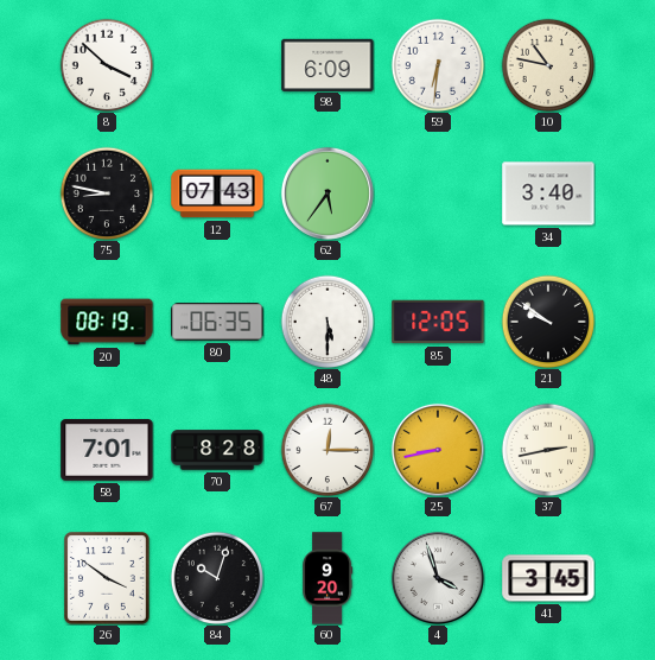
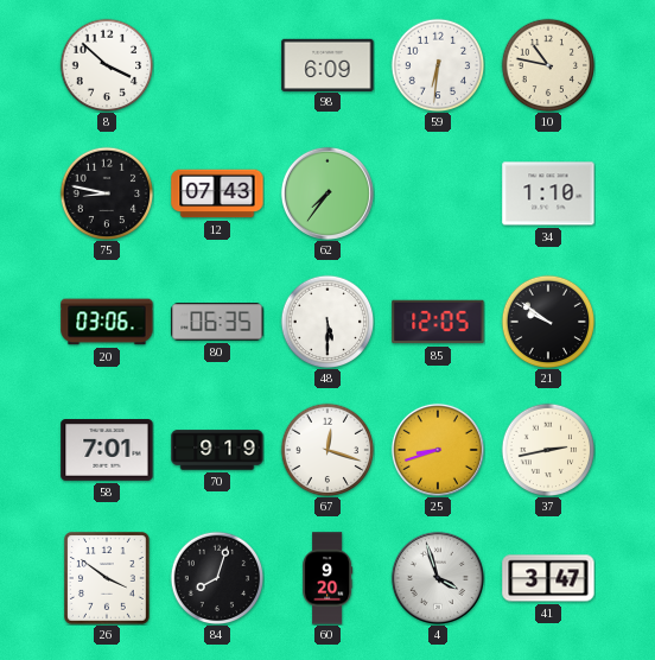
62: 5:36 -> 7:36
34: 3:40 -> 1:10
20: 08:19 -> 03:06
70: 8:28 -> 9:19
67: 12:15 -> 12:18
25: 8:43 -> 8:42
84: 10:03 -> 8:03
41: 3:45 -> 3:47
